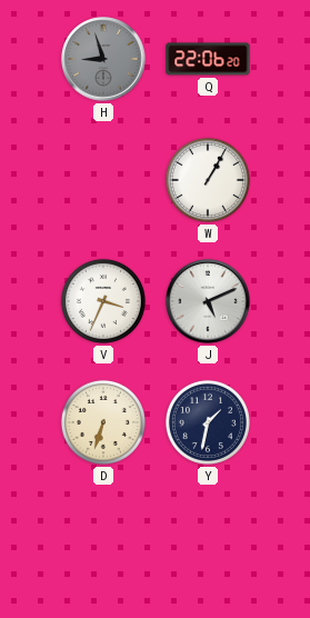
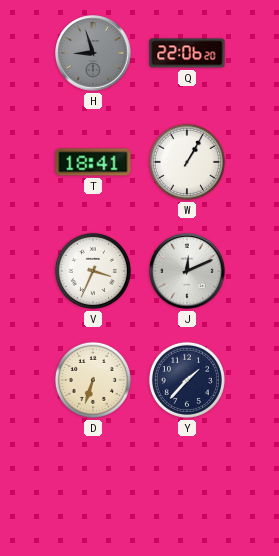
T: none -> 18:41
J: 5:11 -> 12:11
Y: 1:32 -> 1:37
